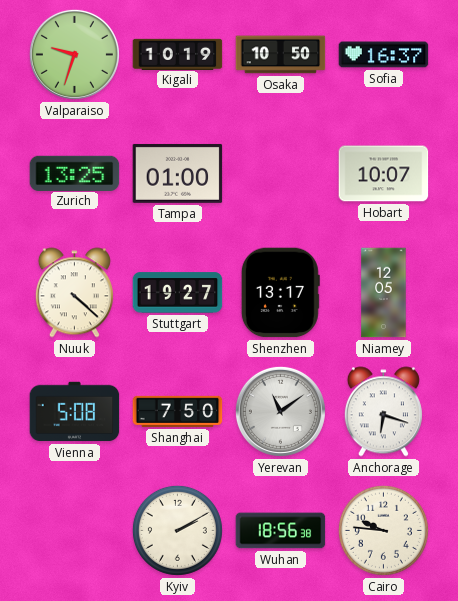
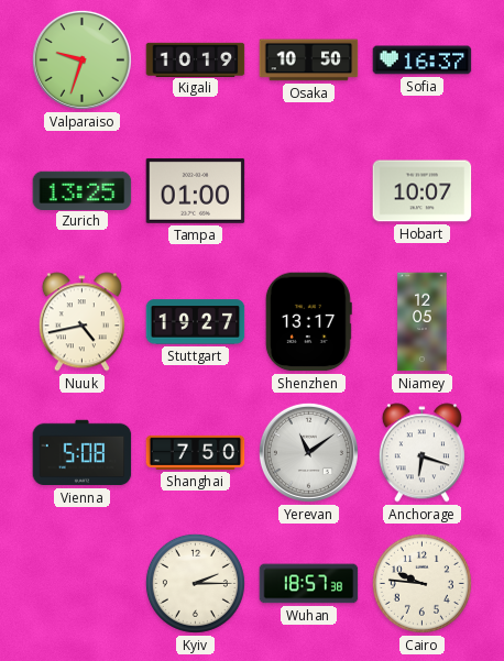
Nuuk: 4:22 -> 4:43
Kyiv: 2:10 -> 2:15
Wuhan: 18:56 -> 18:57
